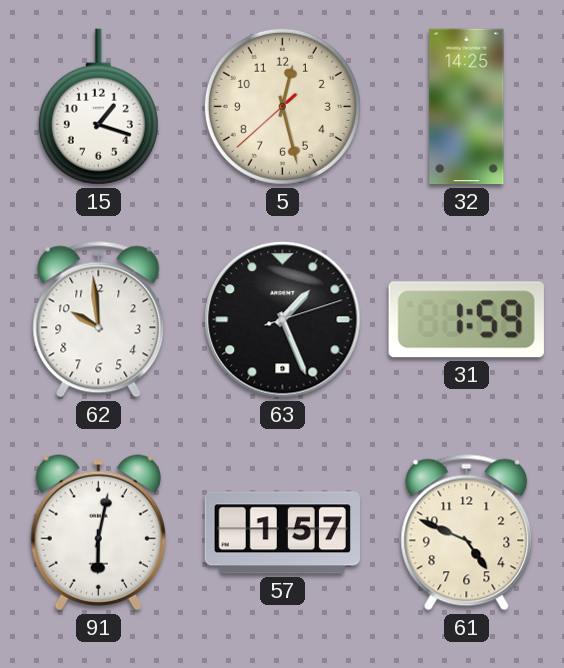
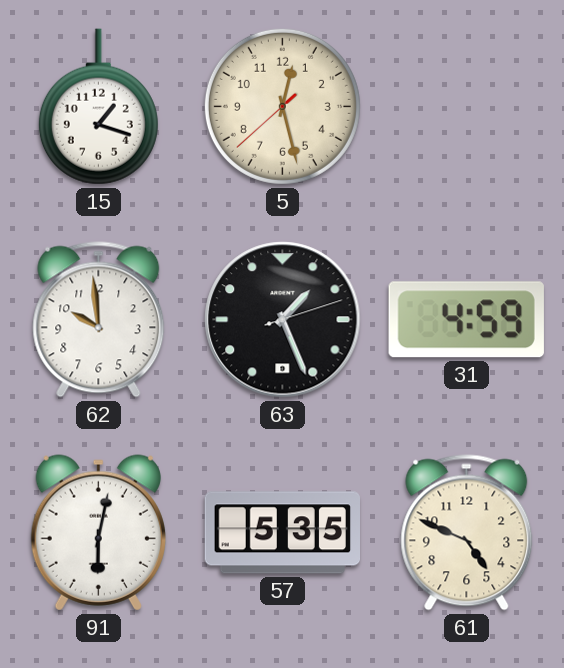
32: 14:25 -> none
31: 1:59 -> 4:59
57: 1:57 -> 5:35
